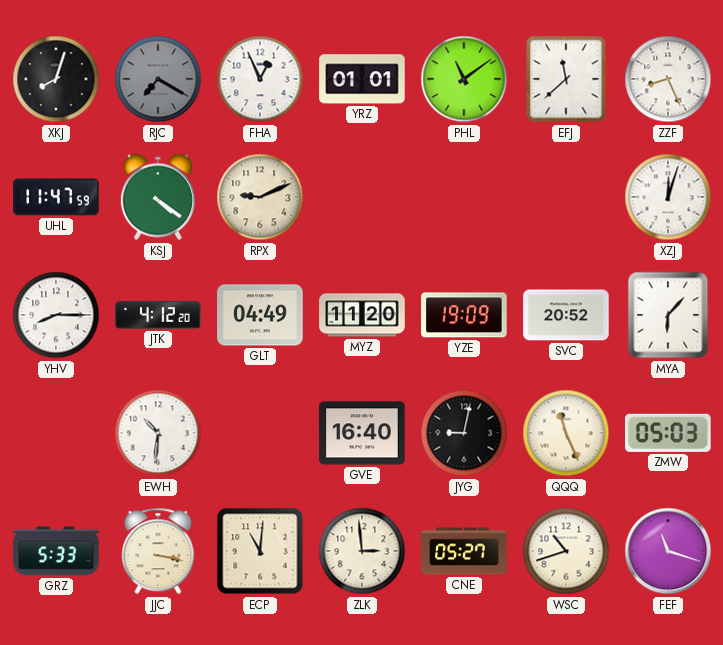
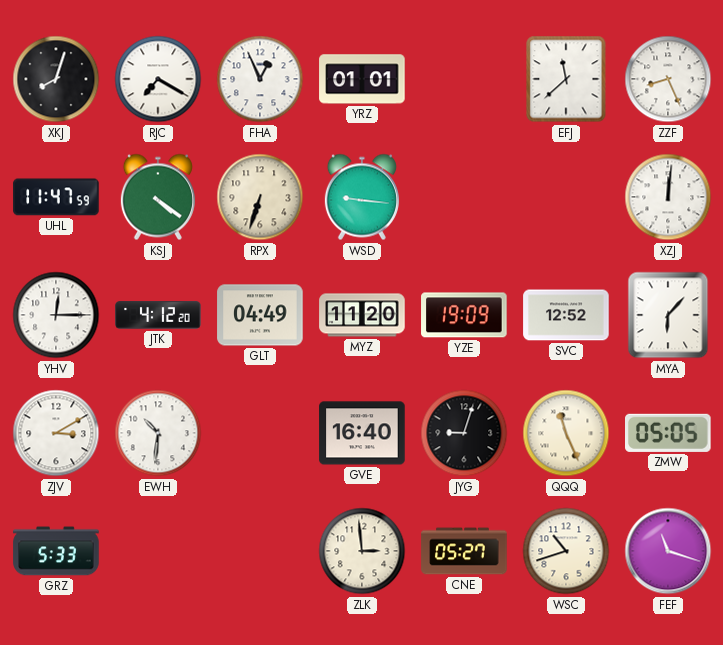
RJC dial: grey -> white
PHL: 11:09 -> none
RPX: 9:11 -> 6:33
WSD: none -> 9:16
XZJ: 12:03 -> 12:01
YHV: 8:15 -> 12:15
SVC: 20:52 -> 12:52
ZJV: none -> 3:10
JYG: 9:02 -> 9:03
ZMW: 05:03 -> 05:05
JJC: 3:17 -> none
ECP: 11:01 -> none
